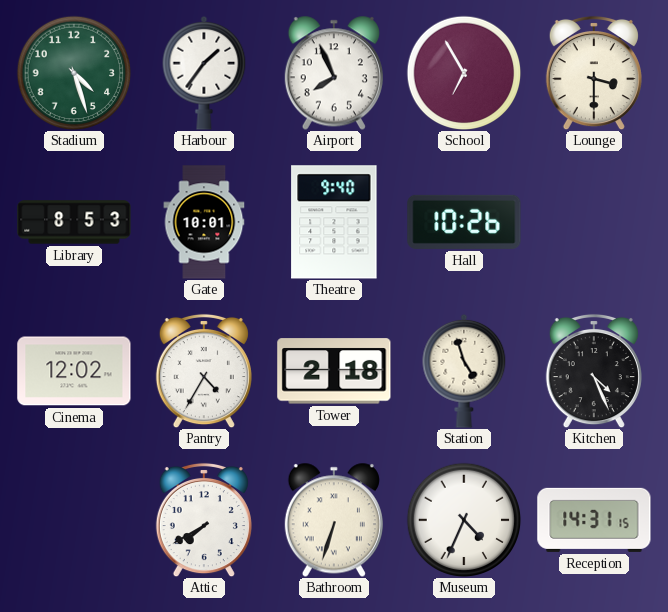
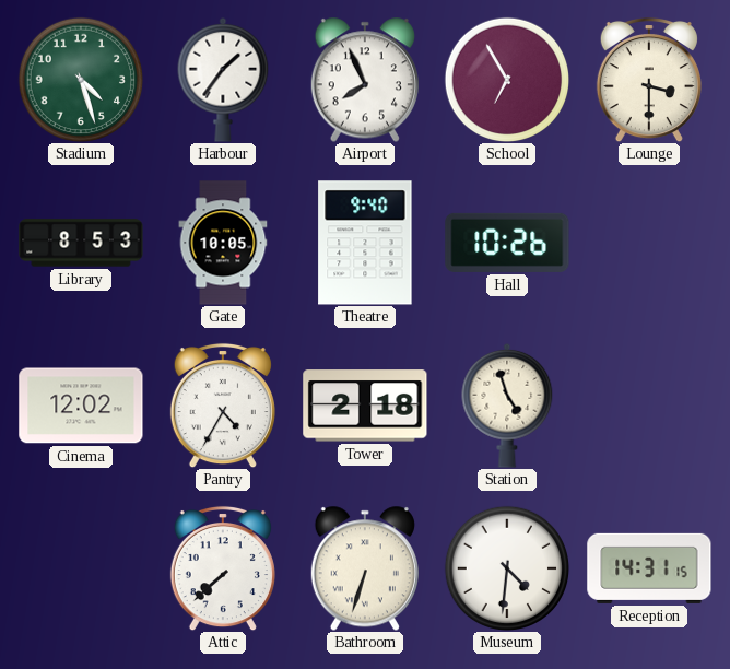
Gate: 10:01 -> 10:05
Kitchen: 4:26 -> none
Attic: 7:40 -> 7:38
Museum: 4:34 -> 4:31
